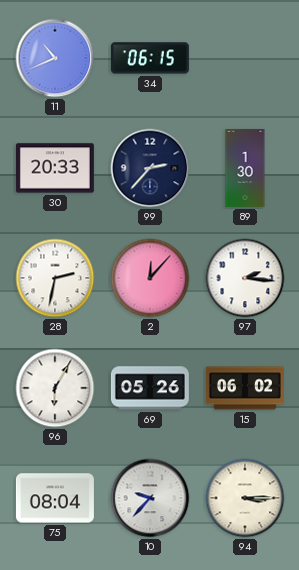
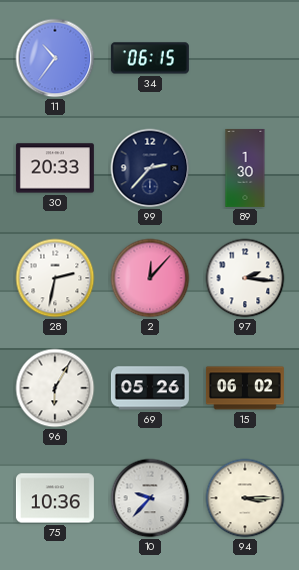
11: 10:41 -> 10:36
75: 08:04 -> 10:36
